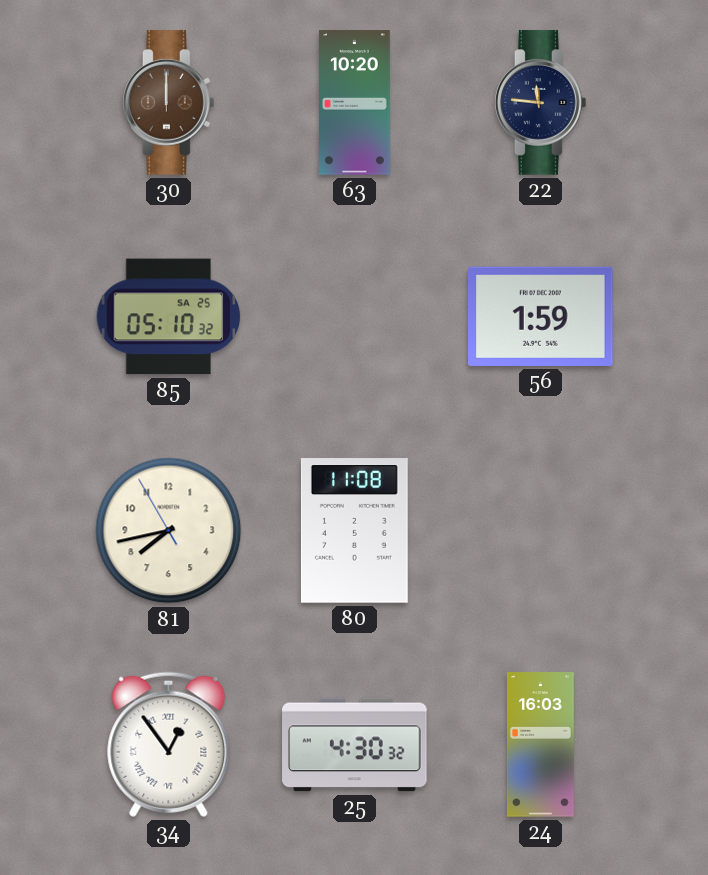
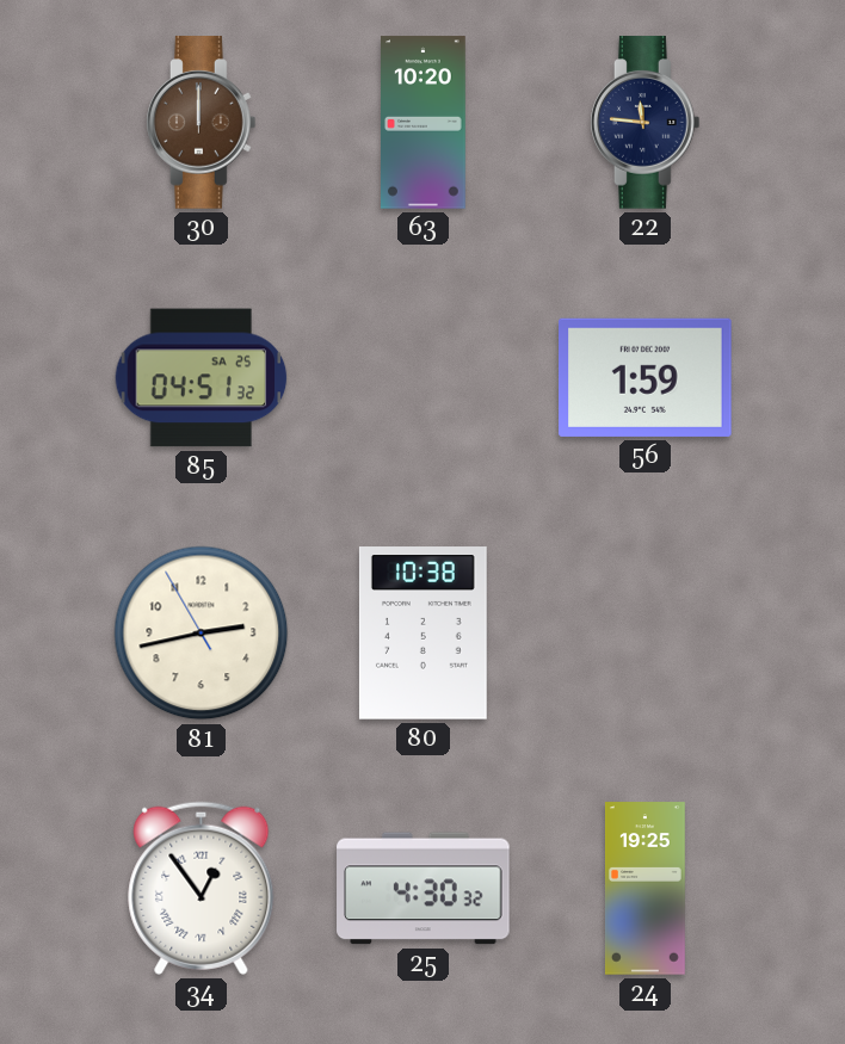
85: 05:10 -> 04:51
81: 7:42 -> 2:42
80: 11:08 -> 10:38
24: 16:03 -> 19:25
